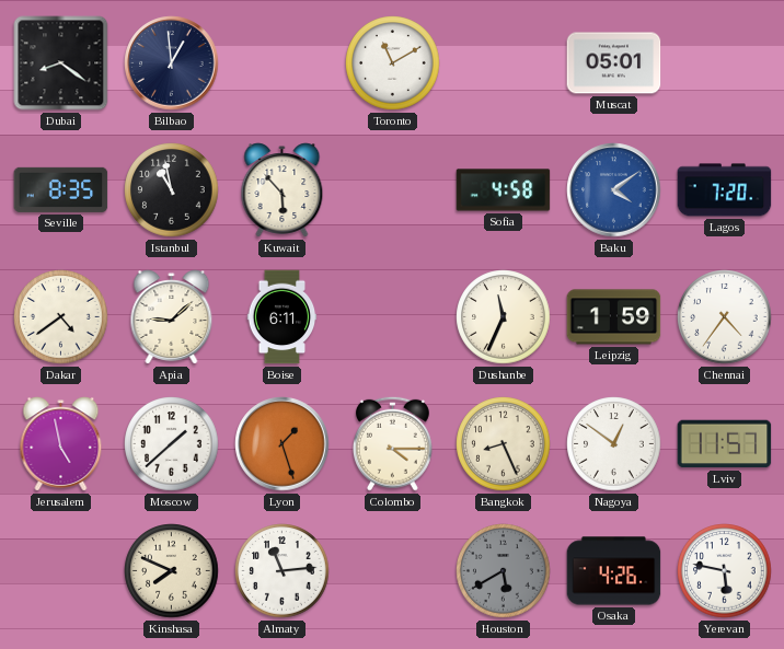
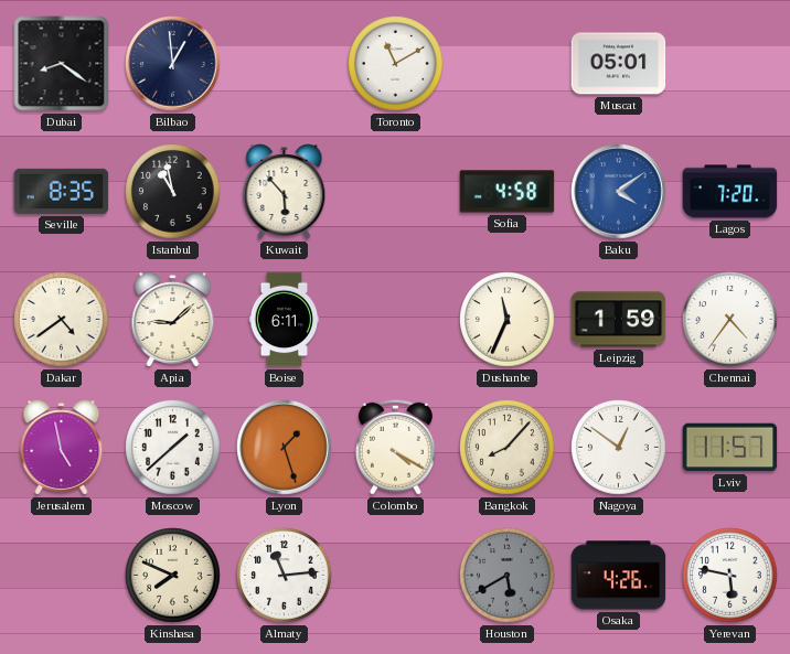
Colombo: 4:15 -> 4:20
Bangkok: 8:26 -> 8:07
